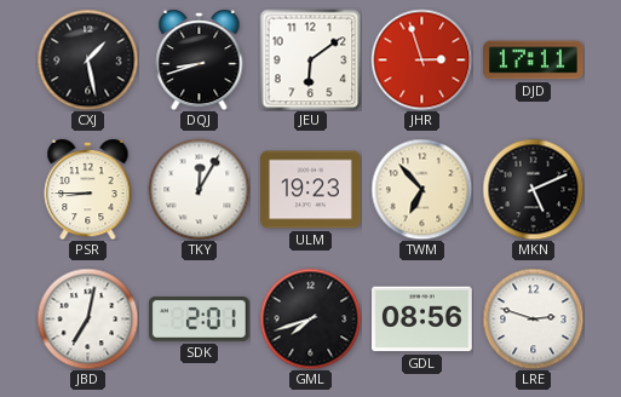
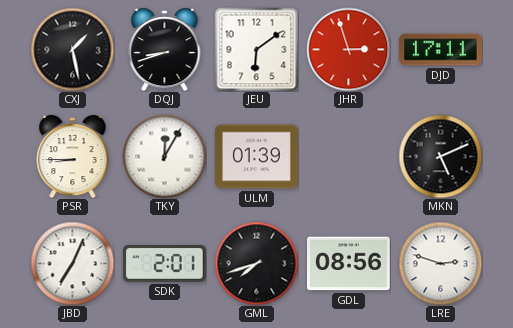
ULM: 19:23 -> 01:39
TWM: 6:53 -> none
JBD: 7:02 -> 7:04
